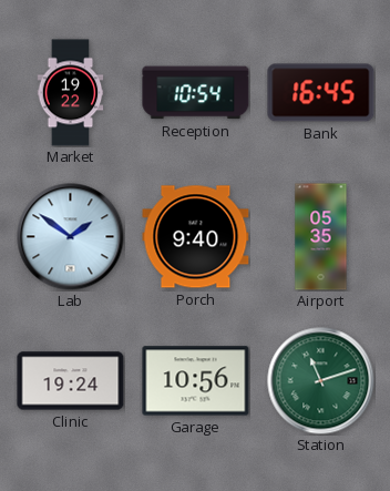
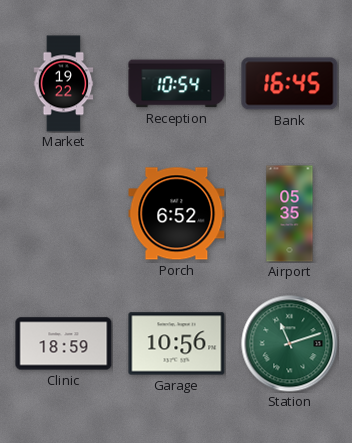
Lab: 1:51 -> none
Porch: 9:40 -> 6:52
Clinic: 19:24 -> 18:59
